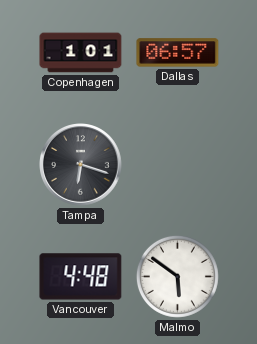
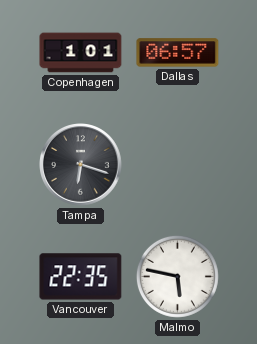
Vancouver: 4:48 -> 22:35
Malmo: 5:51 -> 5:47
